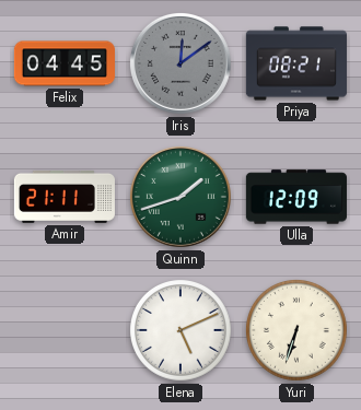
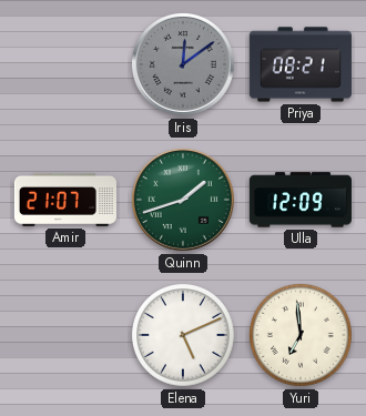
Felix: 04:45 -> none
Amir: 21:11 -> 21:07
Yuri: 6:33 -> 6:59
